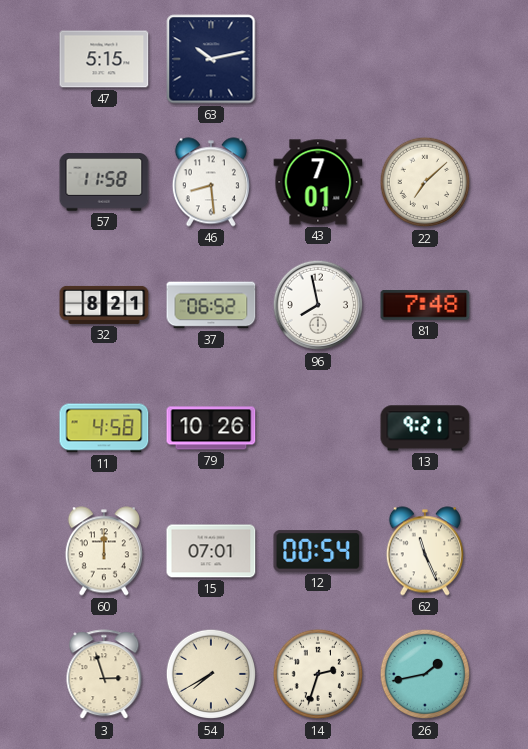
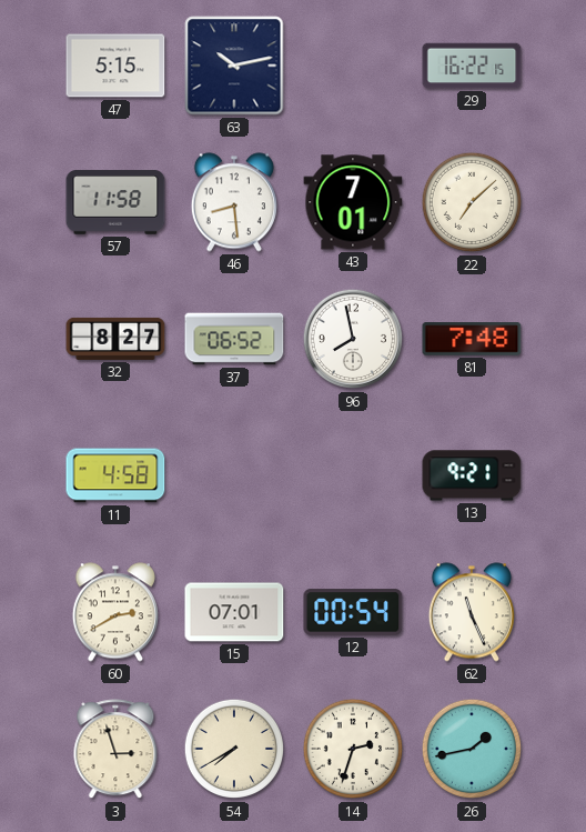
29: none -> 16:22
32: 8:21 -> 8:27
79: 10:26 -> none
60: 12:00 -> 2:40
